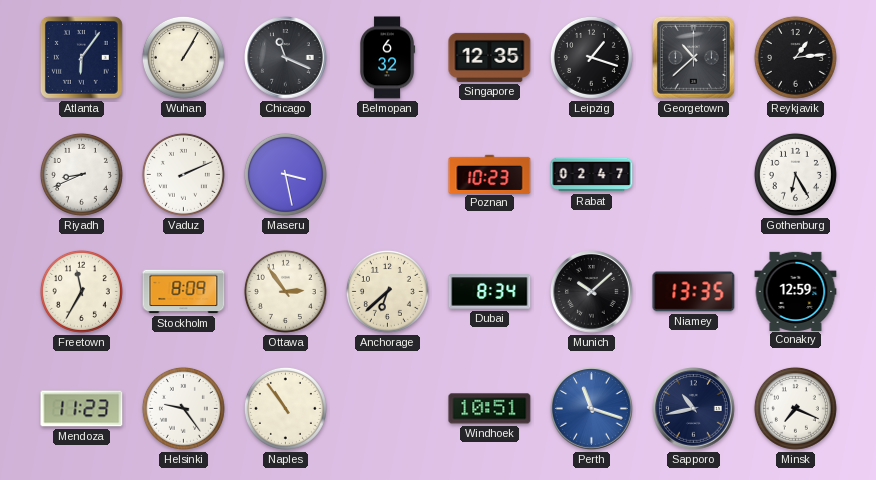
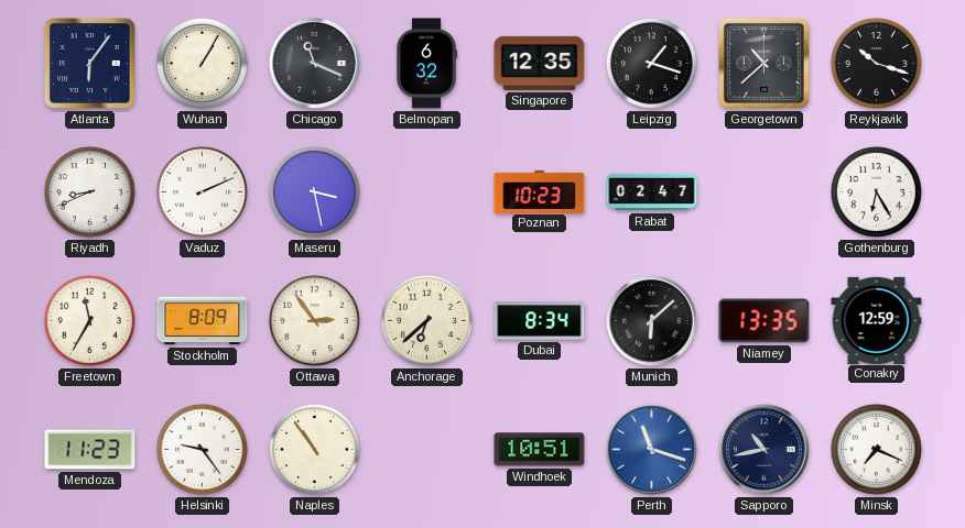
Reykjavik: 1:14 -> 10:18
Munich: 10:08 -> 6:08
